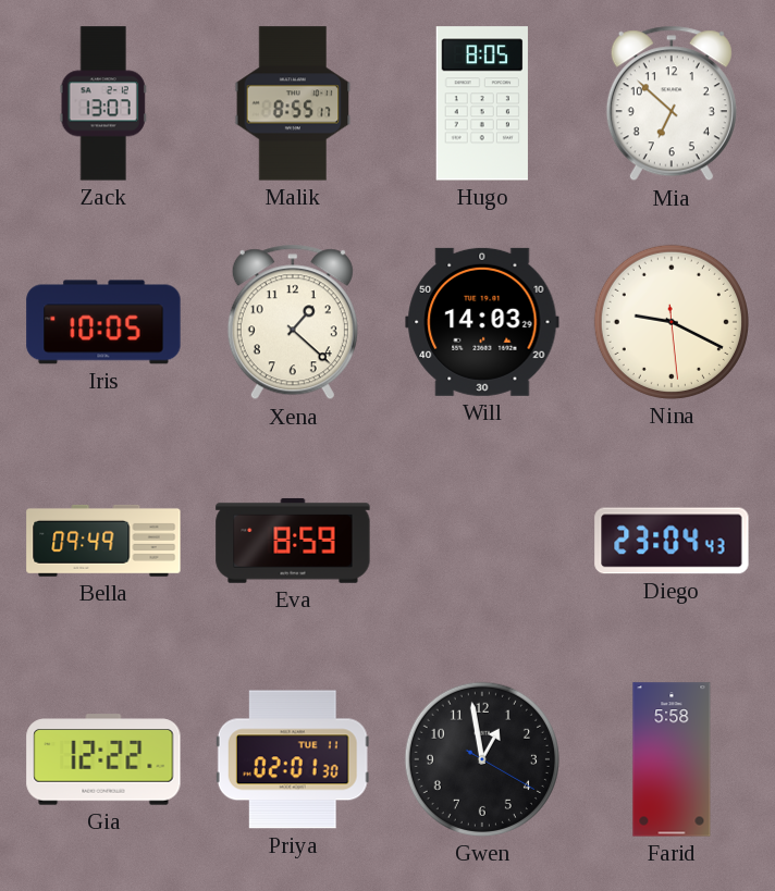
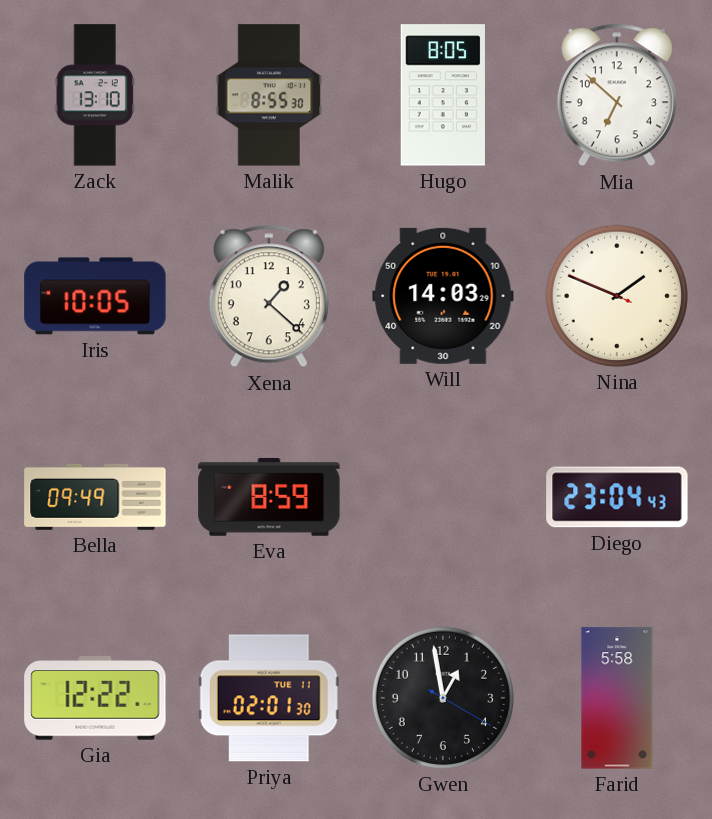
Zack: 13:07 -> 13:10
Malik: 8:55:17 -> 8:55:30
Nina: 9:19 -> 1:48
